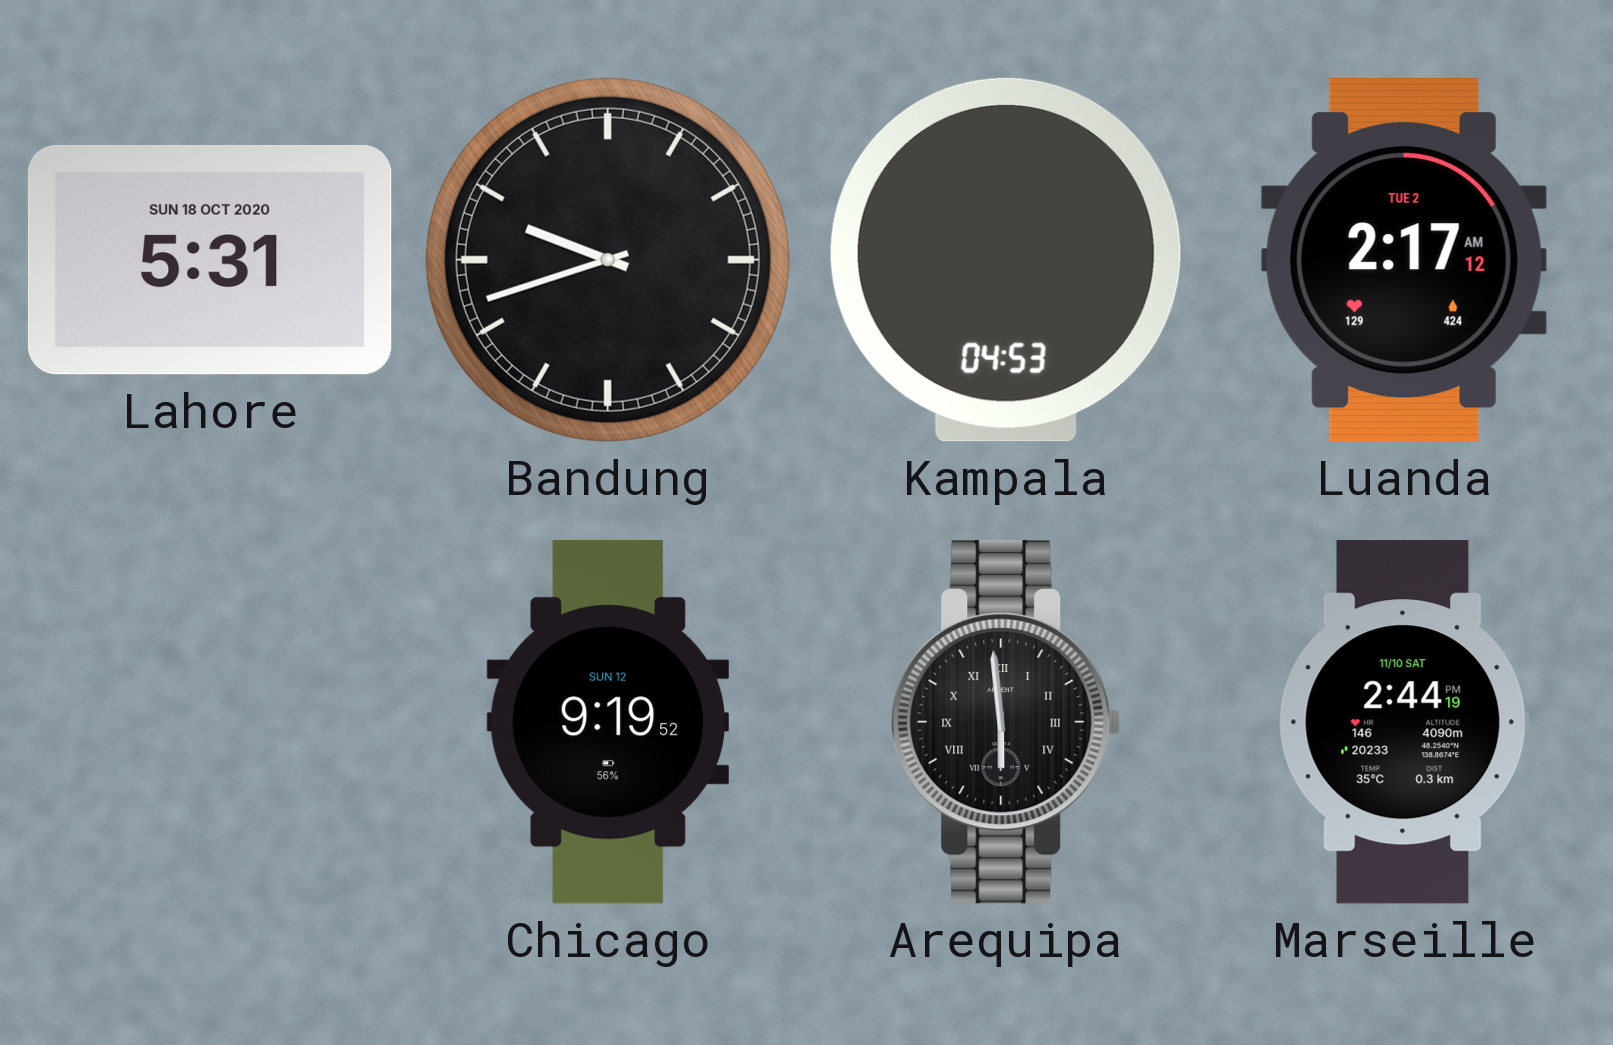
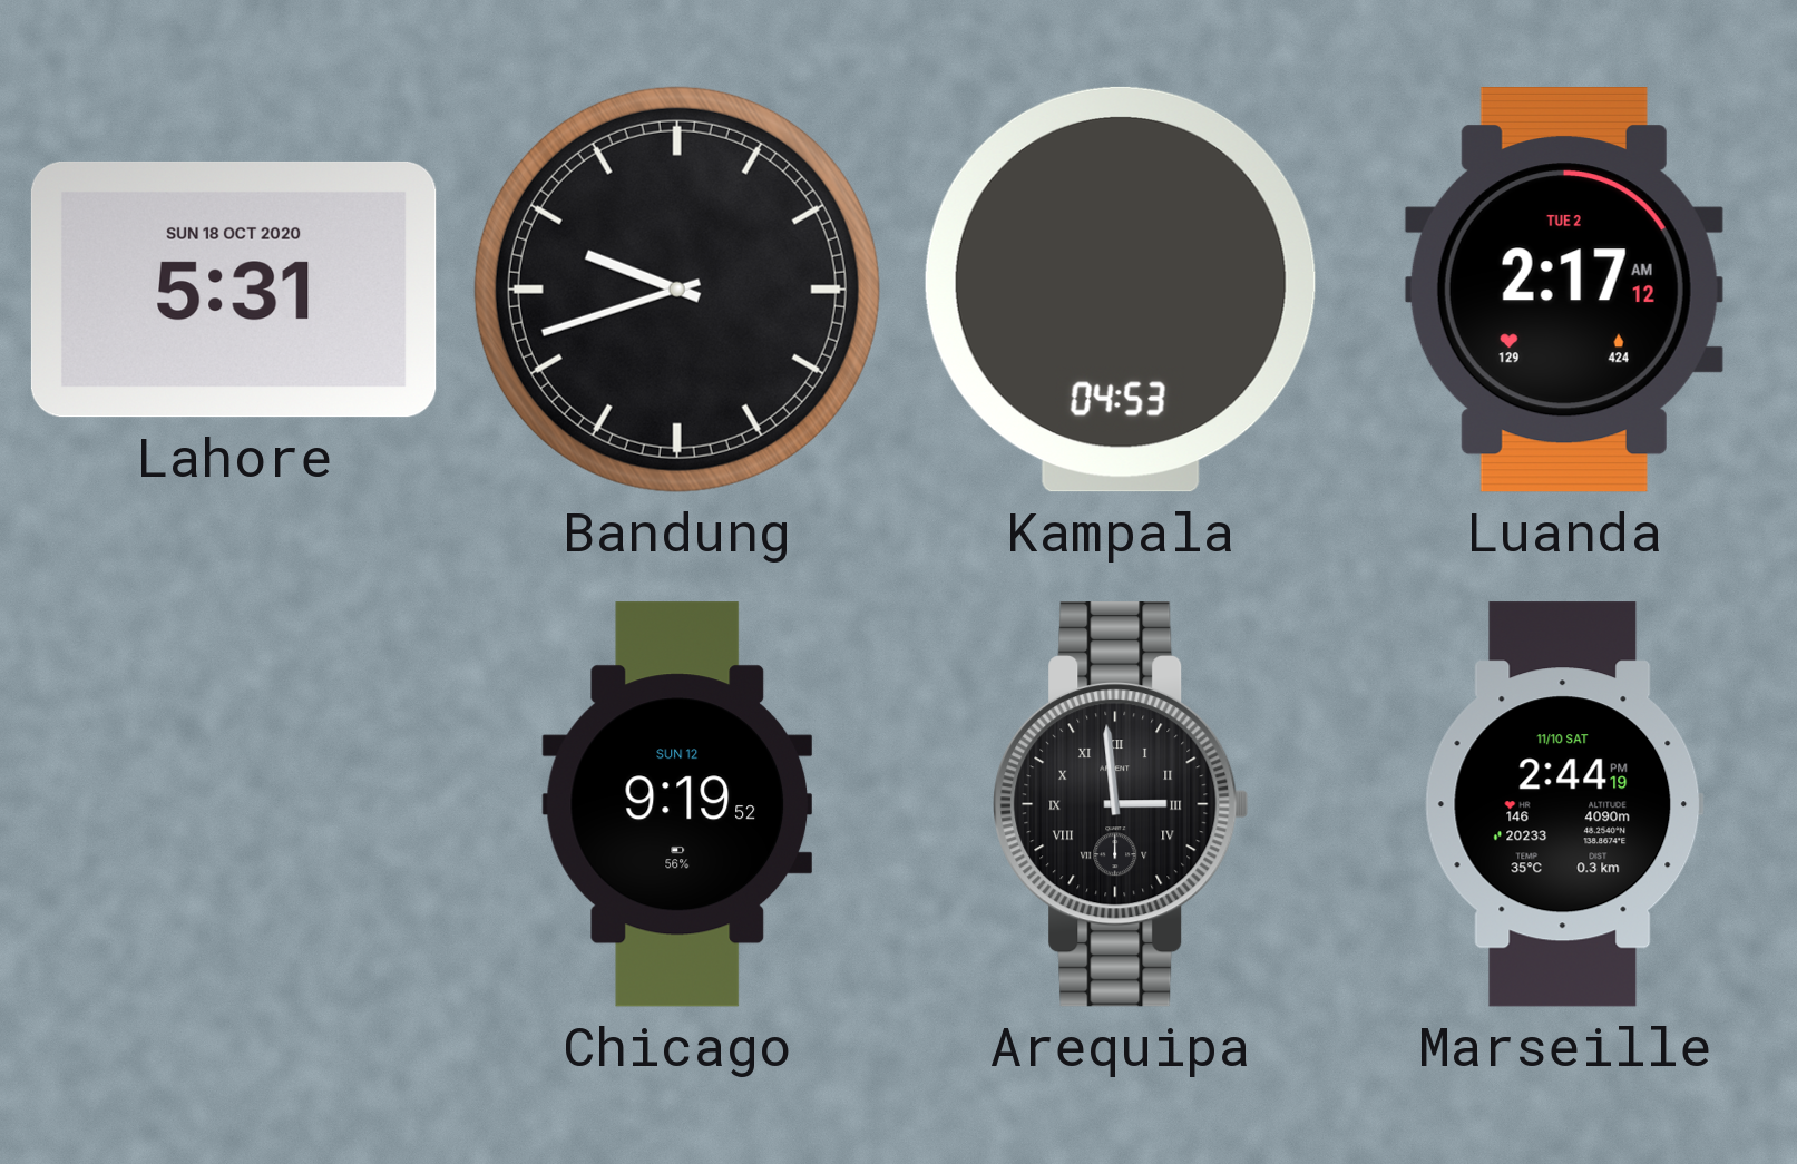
Arequipa: 5:59 -> 2:59
